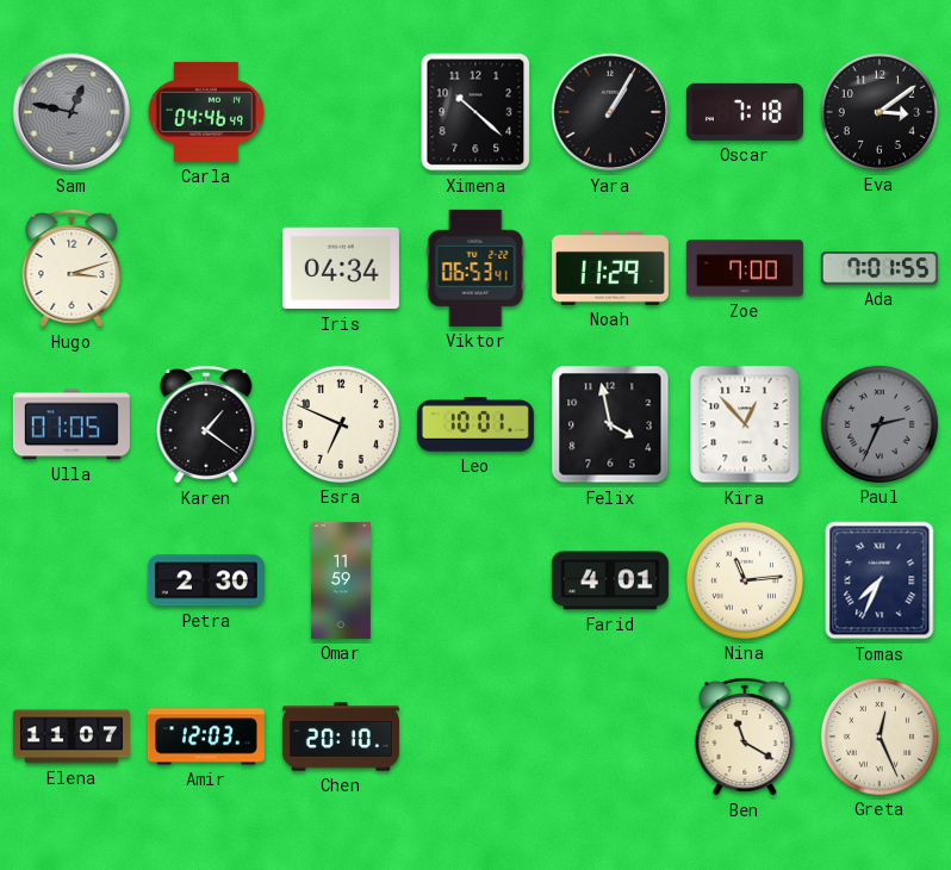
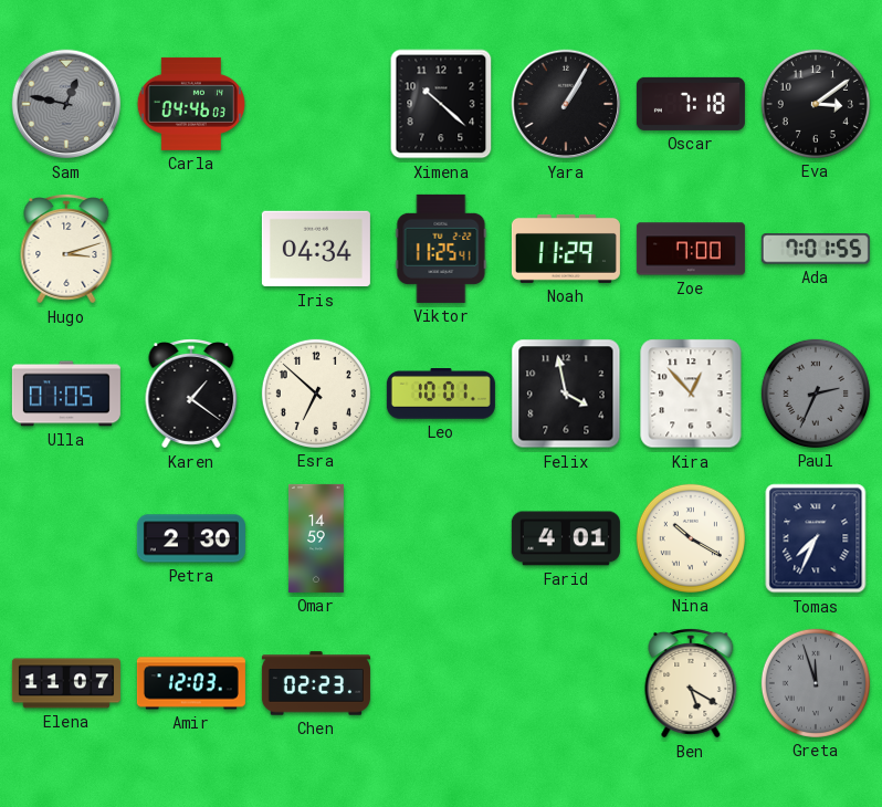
Carla: 04:46:49 -> 04:46:03
Viktor: 06:53 -> 11:25
Esra: 6:49 -> 6:52
Omar: 11:59 -> 14:59
Nina: 11:14 -> 10:20
Chen: 20:10 -> 02:23
Ben: 11:20 -> 5:20
Greta: 12:26 -> 11:57
Greta dial: cream -> grey
